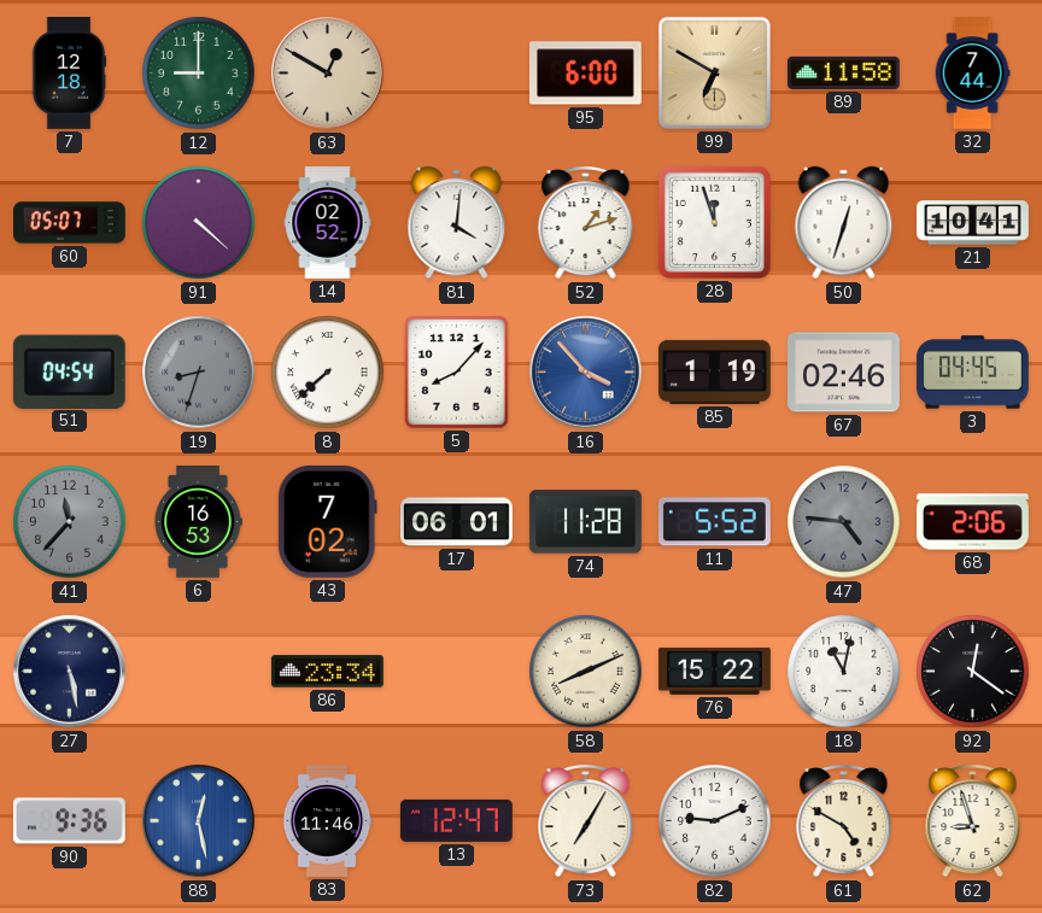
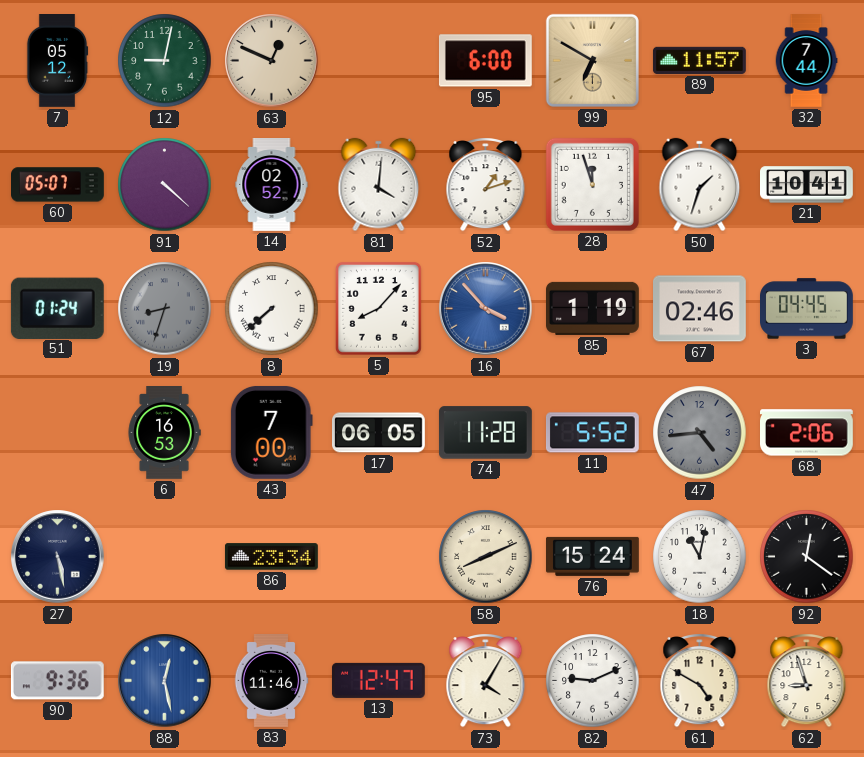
7: 12:18 -> 05:12
12: 9:00 -> 9:02
63: 12:50 -> 12:49
89: 11:58 -> 11:57
50: 12:33 -> 1:33
51: 04:54 -> 01:24
41: 11:37 -> none
43: 7:02 -> 7:00
17: 06:01 -> 06:05
47: 4:46 -> 4:44
76: 15:22 -> 15:24
73: 7:05 -> 4:05
